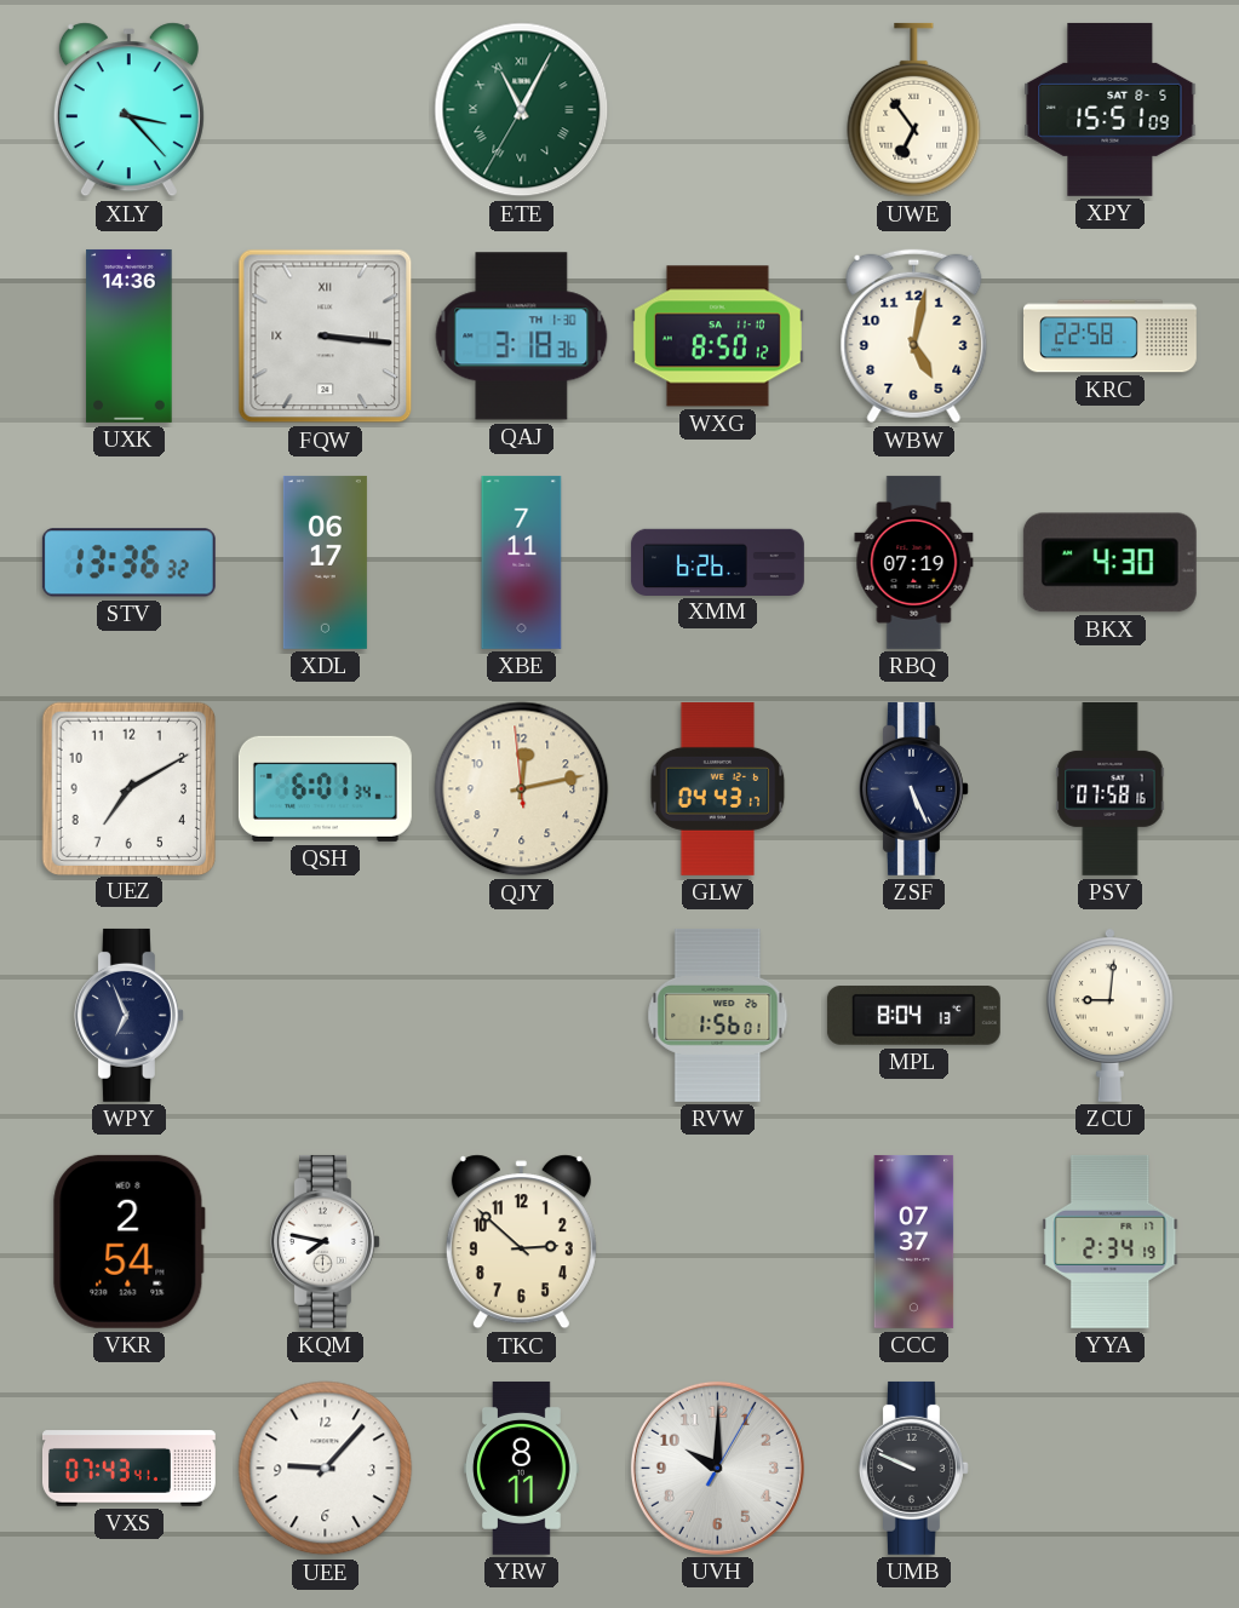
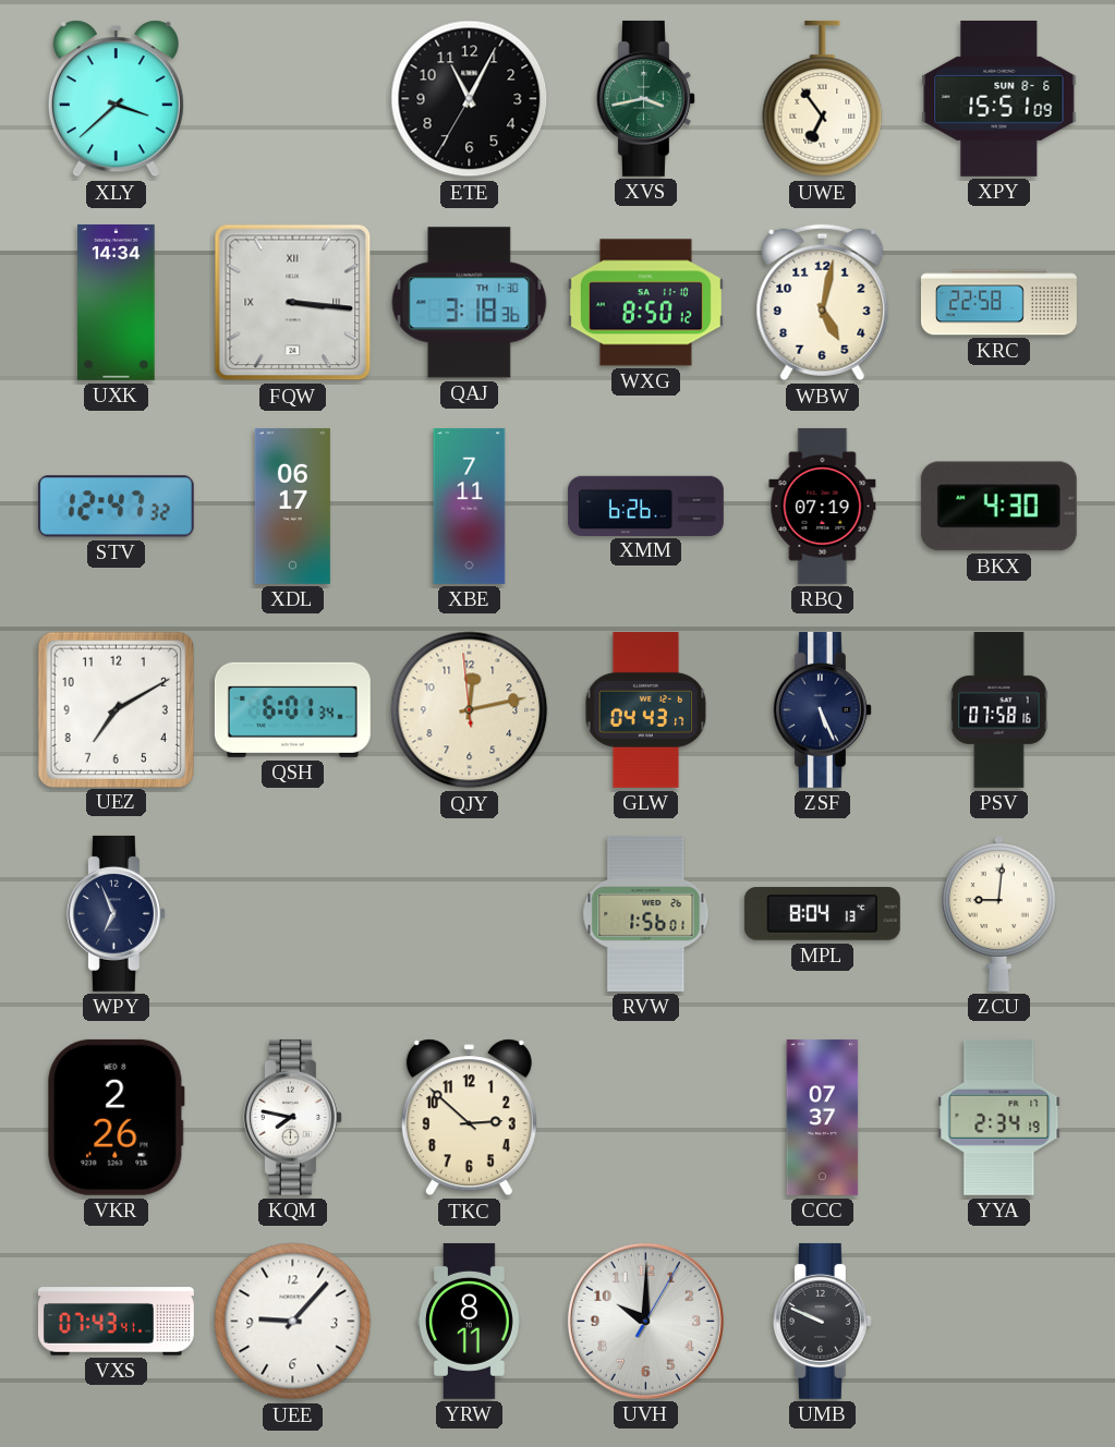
XLY: 3:23 -> 3:38
ETE dial: green -> black
ETE numerals: Roman -> Arabic
XVS: none -> 3:43
XPY date: SAT 8-5 -> SUN 8-6
UXK: 14:36 -> 14:34
STV: 13:36 -> 12:47
VKR: 2:54 -> 2:26
